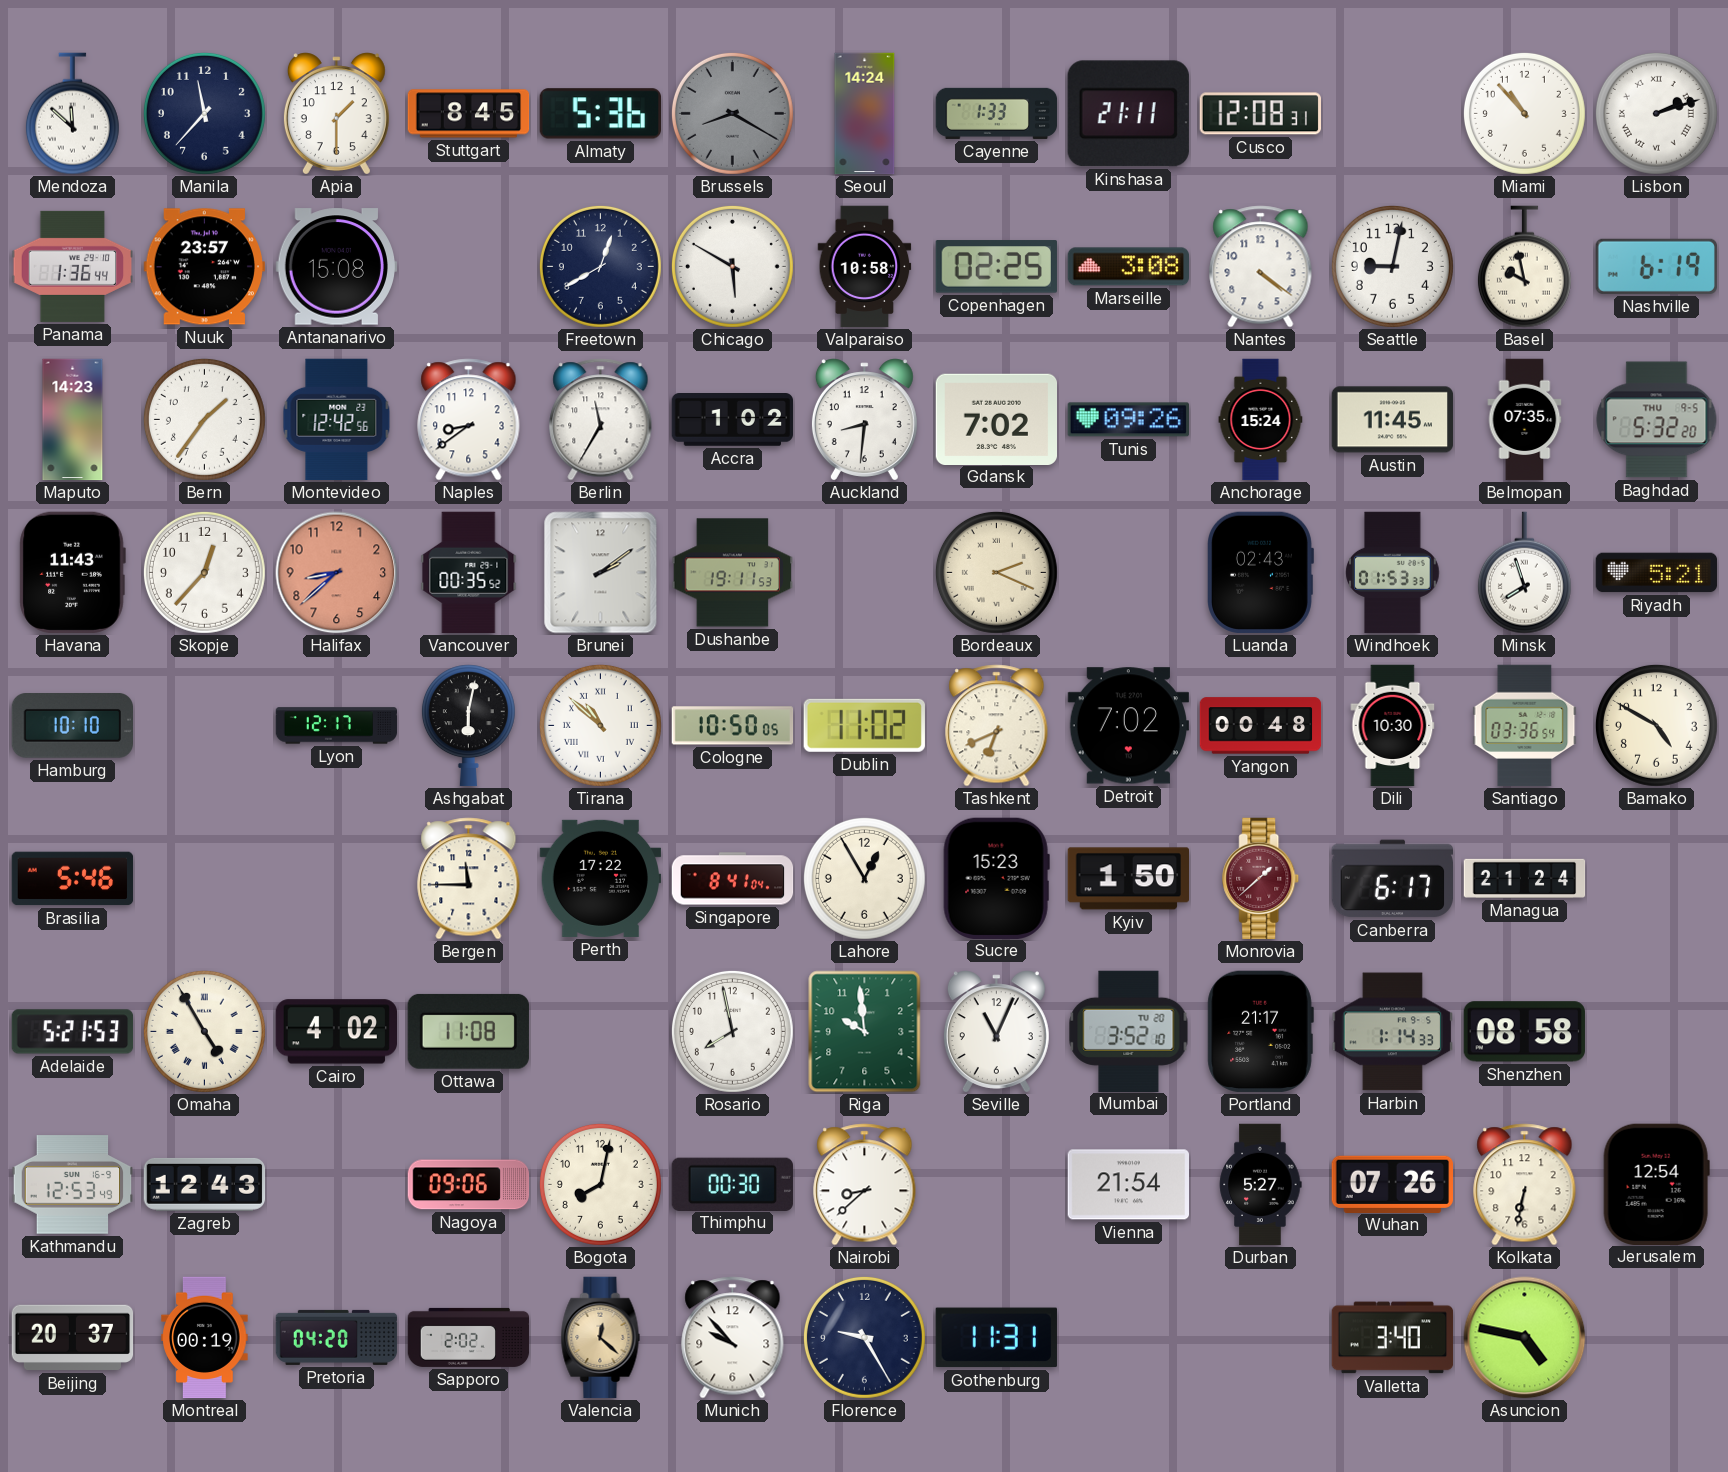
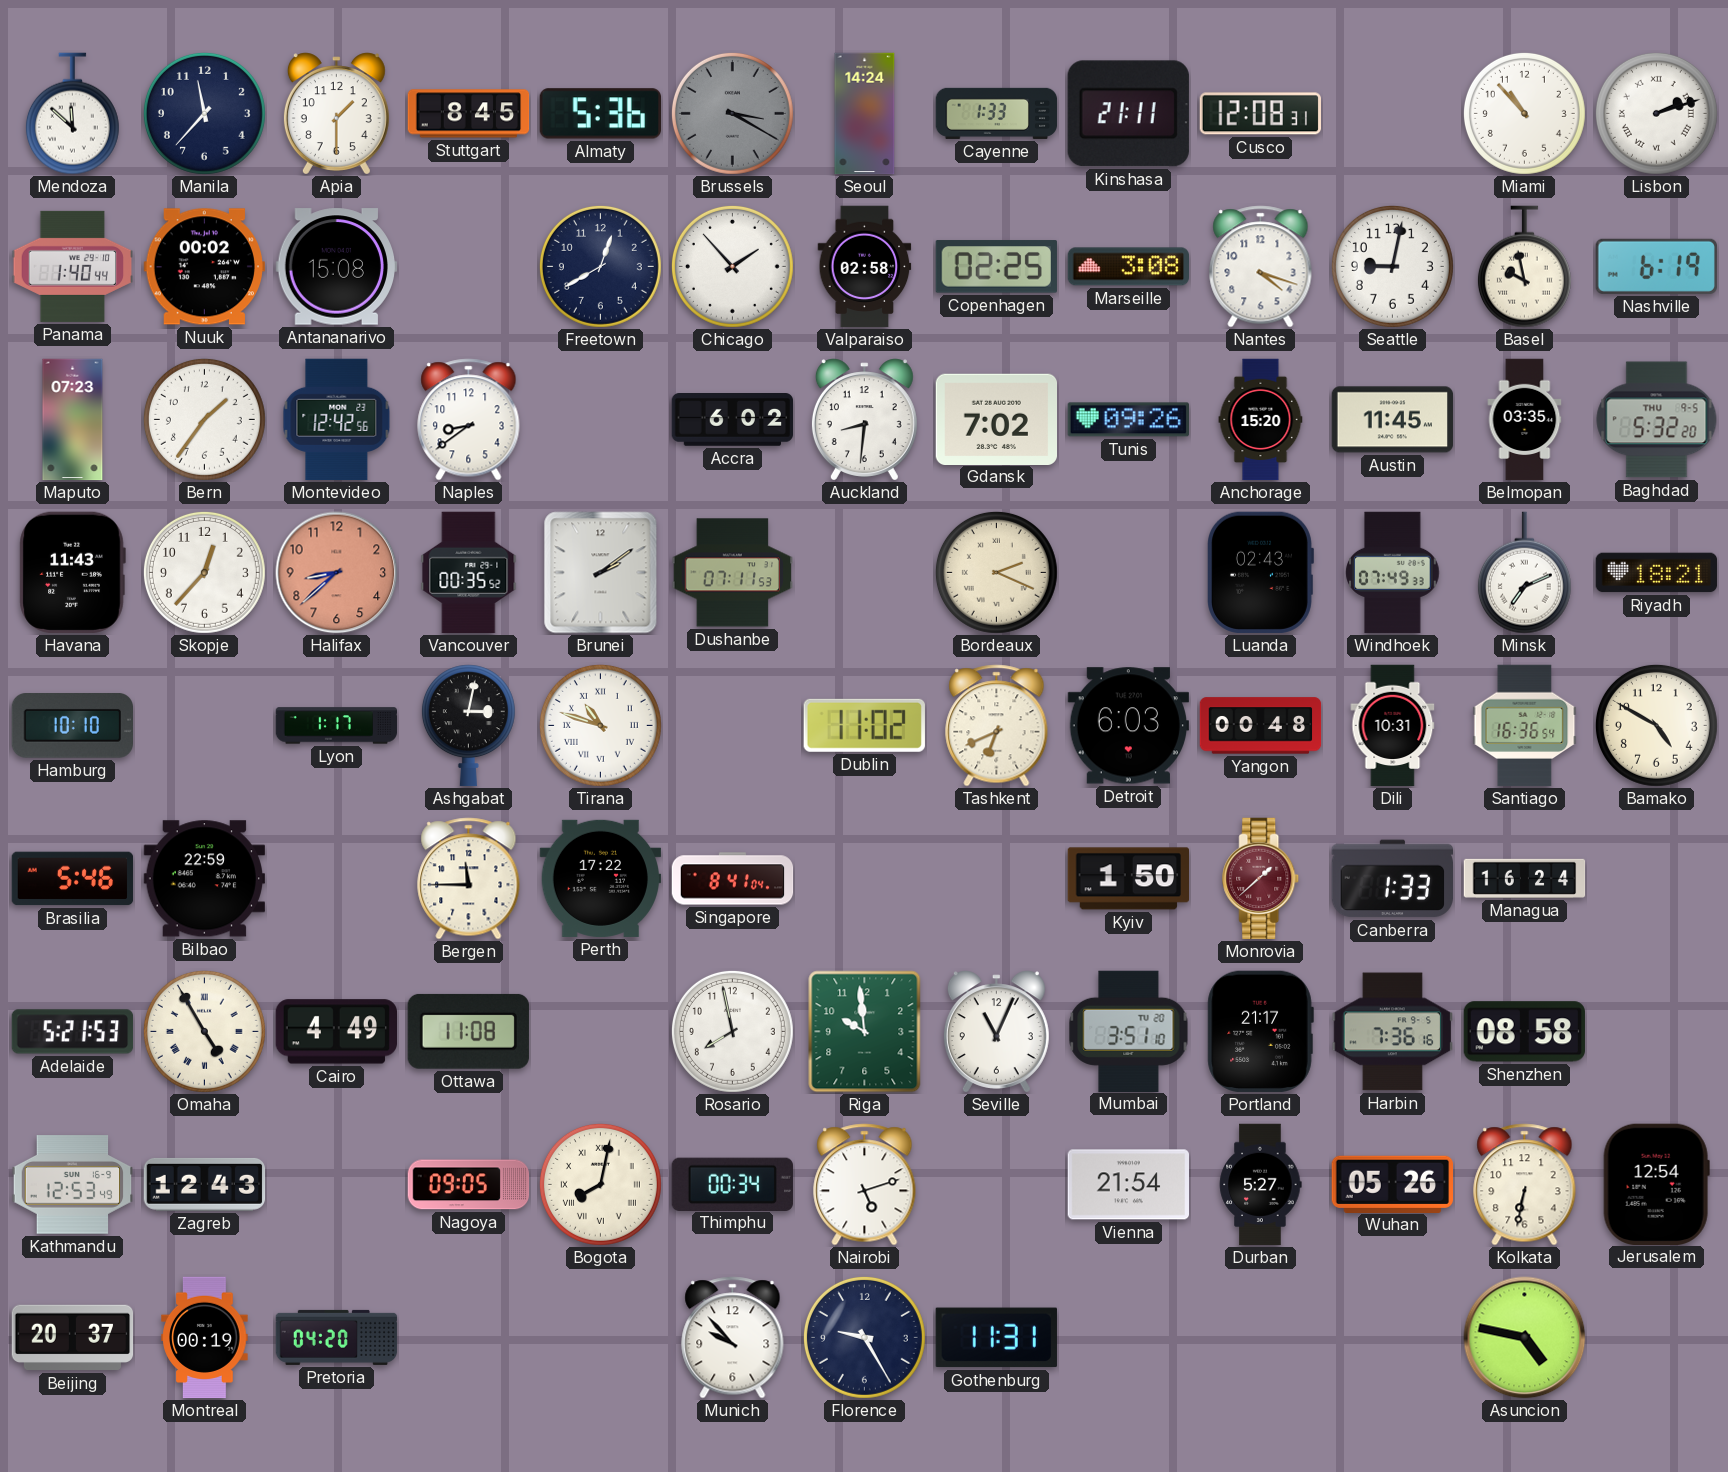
Brussels: 8:20 -> 3:20
Panama: 1:36 -> 1:40
Nuuk: 23:57 -> 00:02
Chicago: 5:50 -> 1:53
Valparaiso: 10:58 -> 02:58
Nantes: 4:21 -> 4:18
Maputo: 14:23 -> 07:23
Berlin: 11:35 -> none
Accra: 1:02 -> 6:02
Anchorage: 15:24 -> 15:20
Belmopan: 07:35 -> 03:35
Dushanbe: 19:11 -> 07:11
Windhoek: 01:53 -> 07:49
Minsk: 7:57 -> 7:11
Riyadh: 5:21 -> 18:21
Lyon: 12:17 -> 1:17
Ashgabat: 6:02 -> 3:02
Tirana: 10:52 -> 10:48
Cologne: 10:50 -> none
Detroit: 7:02 -> 6:03
Dili: 10:30 -> 10:31
Santiago: 03:36 -> 16:36
Bilbao: none -> 22:59
Lahore: 12:55 -> none
Sucre: 15:23 -> none
Canberra: 6:17 -> 1:33
Managua: 21:24 -> 16:24
Cairo: 4:02 -> 4:49
Mumbai: 3:52 -> 3:51
Harbin: 1:14 -> 7:36
Nagoya: 09:06 -> 09:05
Bogota numerals: Arabic -> Roman
Thimphu: 00:30 -> 00:34
Nairobi: 8:38 -> 5:12
Wuhan: 07:26 -> 05:26
Sapporo: 2:02 -> none
Valencia: 12:22 -> none
Valletta: 3:40 -> none
